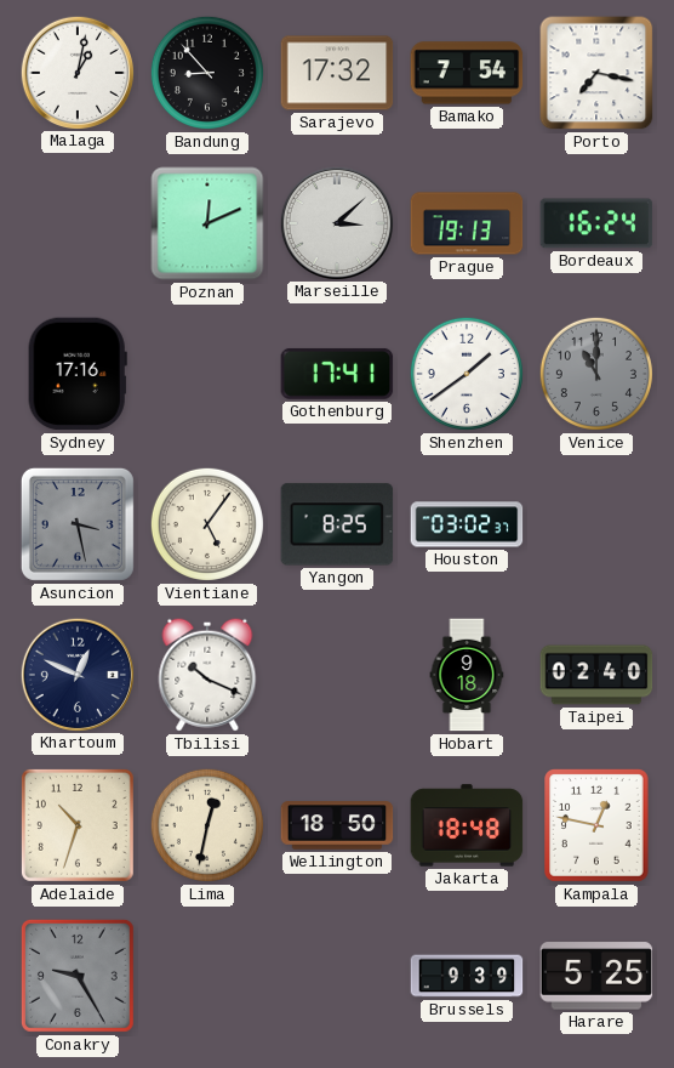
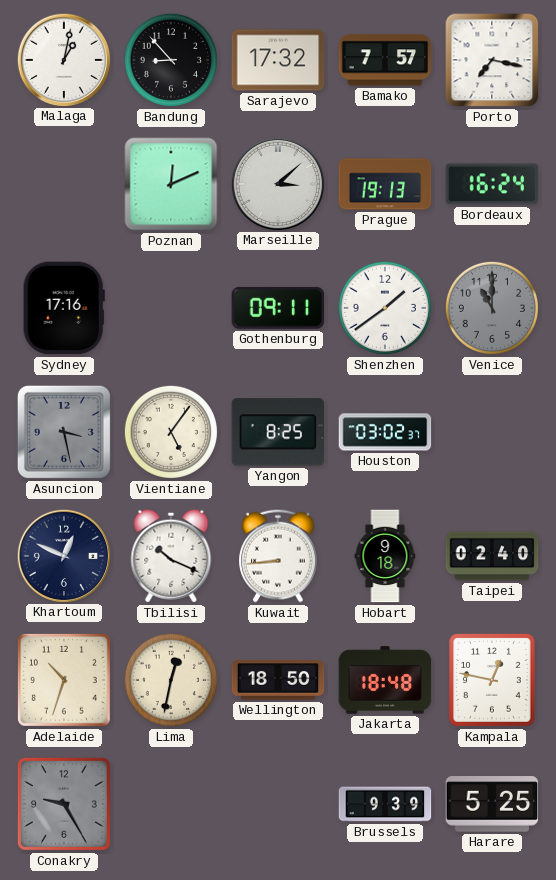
Bamako: 7:54 -> 7:57
Gothenburg: 17:41 -> 09:11
Kuwait: none -> 8:44
